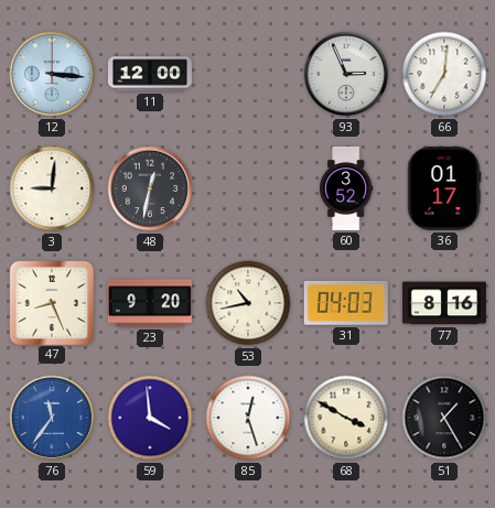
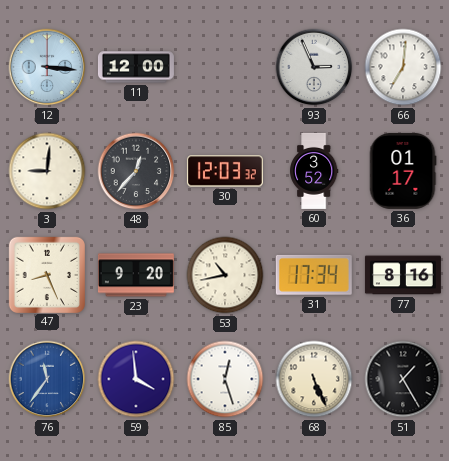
48: 12:32 -> 12:37
30: none -> 12:03
31: 04:03 -> 17:34
68: 3:50 -> 5:26
